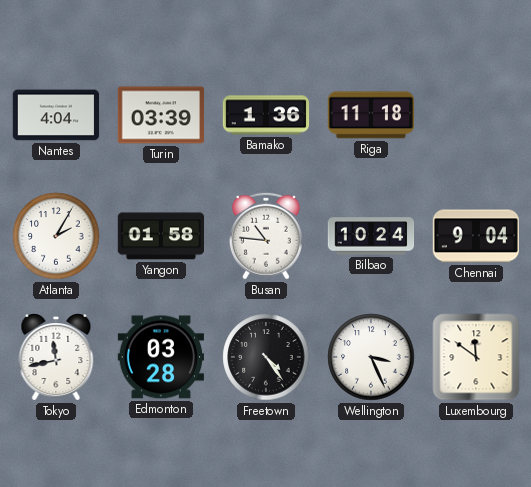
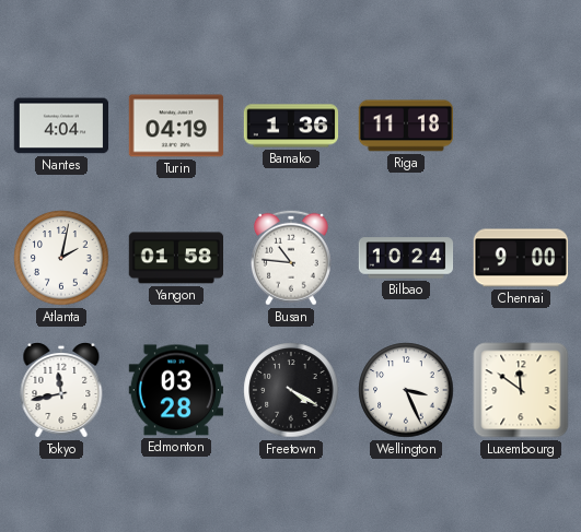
Turin: 03:39 -> 04:19
Atlanta: 2:05 -> 2:02
Chennai: 9:04 -> 9:00
Freetown: 4:24 -> 4:20
